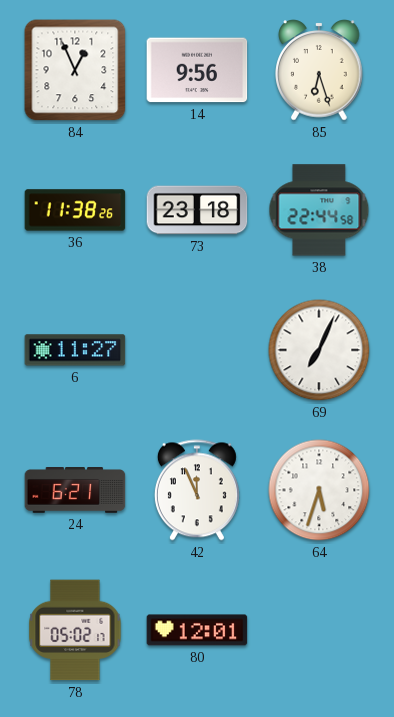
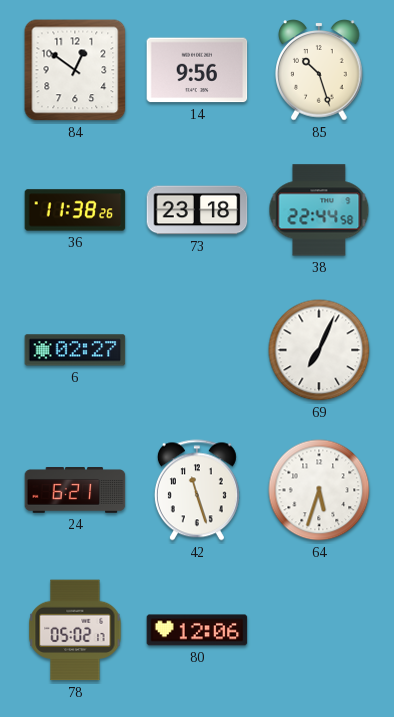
84: 12:56 -> 12:51
85: 6:27 -> 10:27
6: 11:27 -> 02:27
42: 11:56 -> 11:27
80: 12:01 -> 12:06
